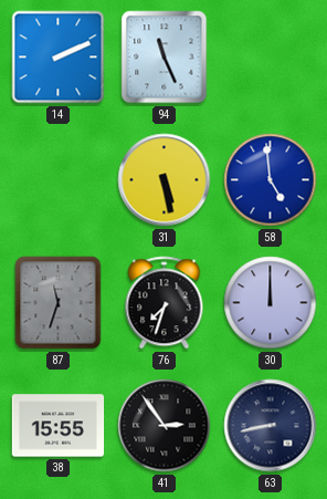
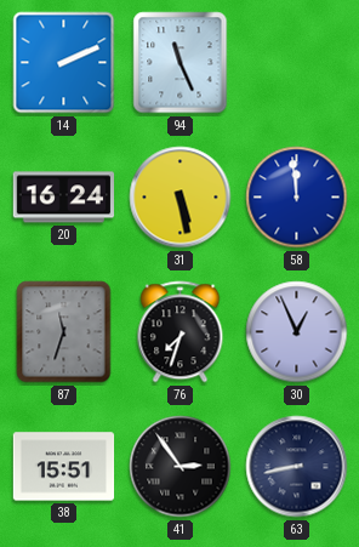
20: none -> 16:24
58: 4:59 -> 11:59
30: 12:00 -> 12:56
38: 15:55 -> 15:51
